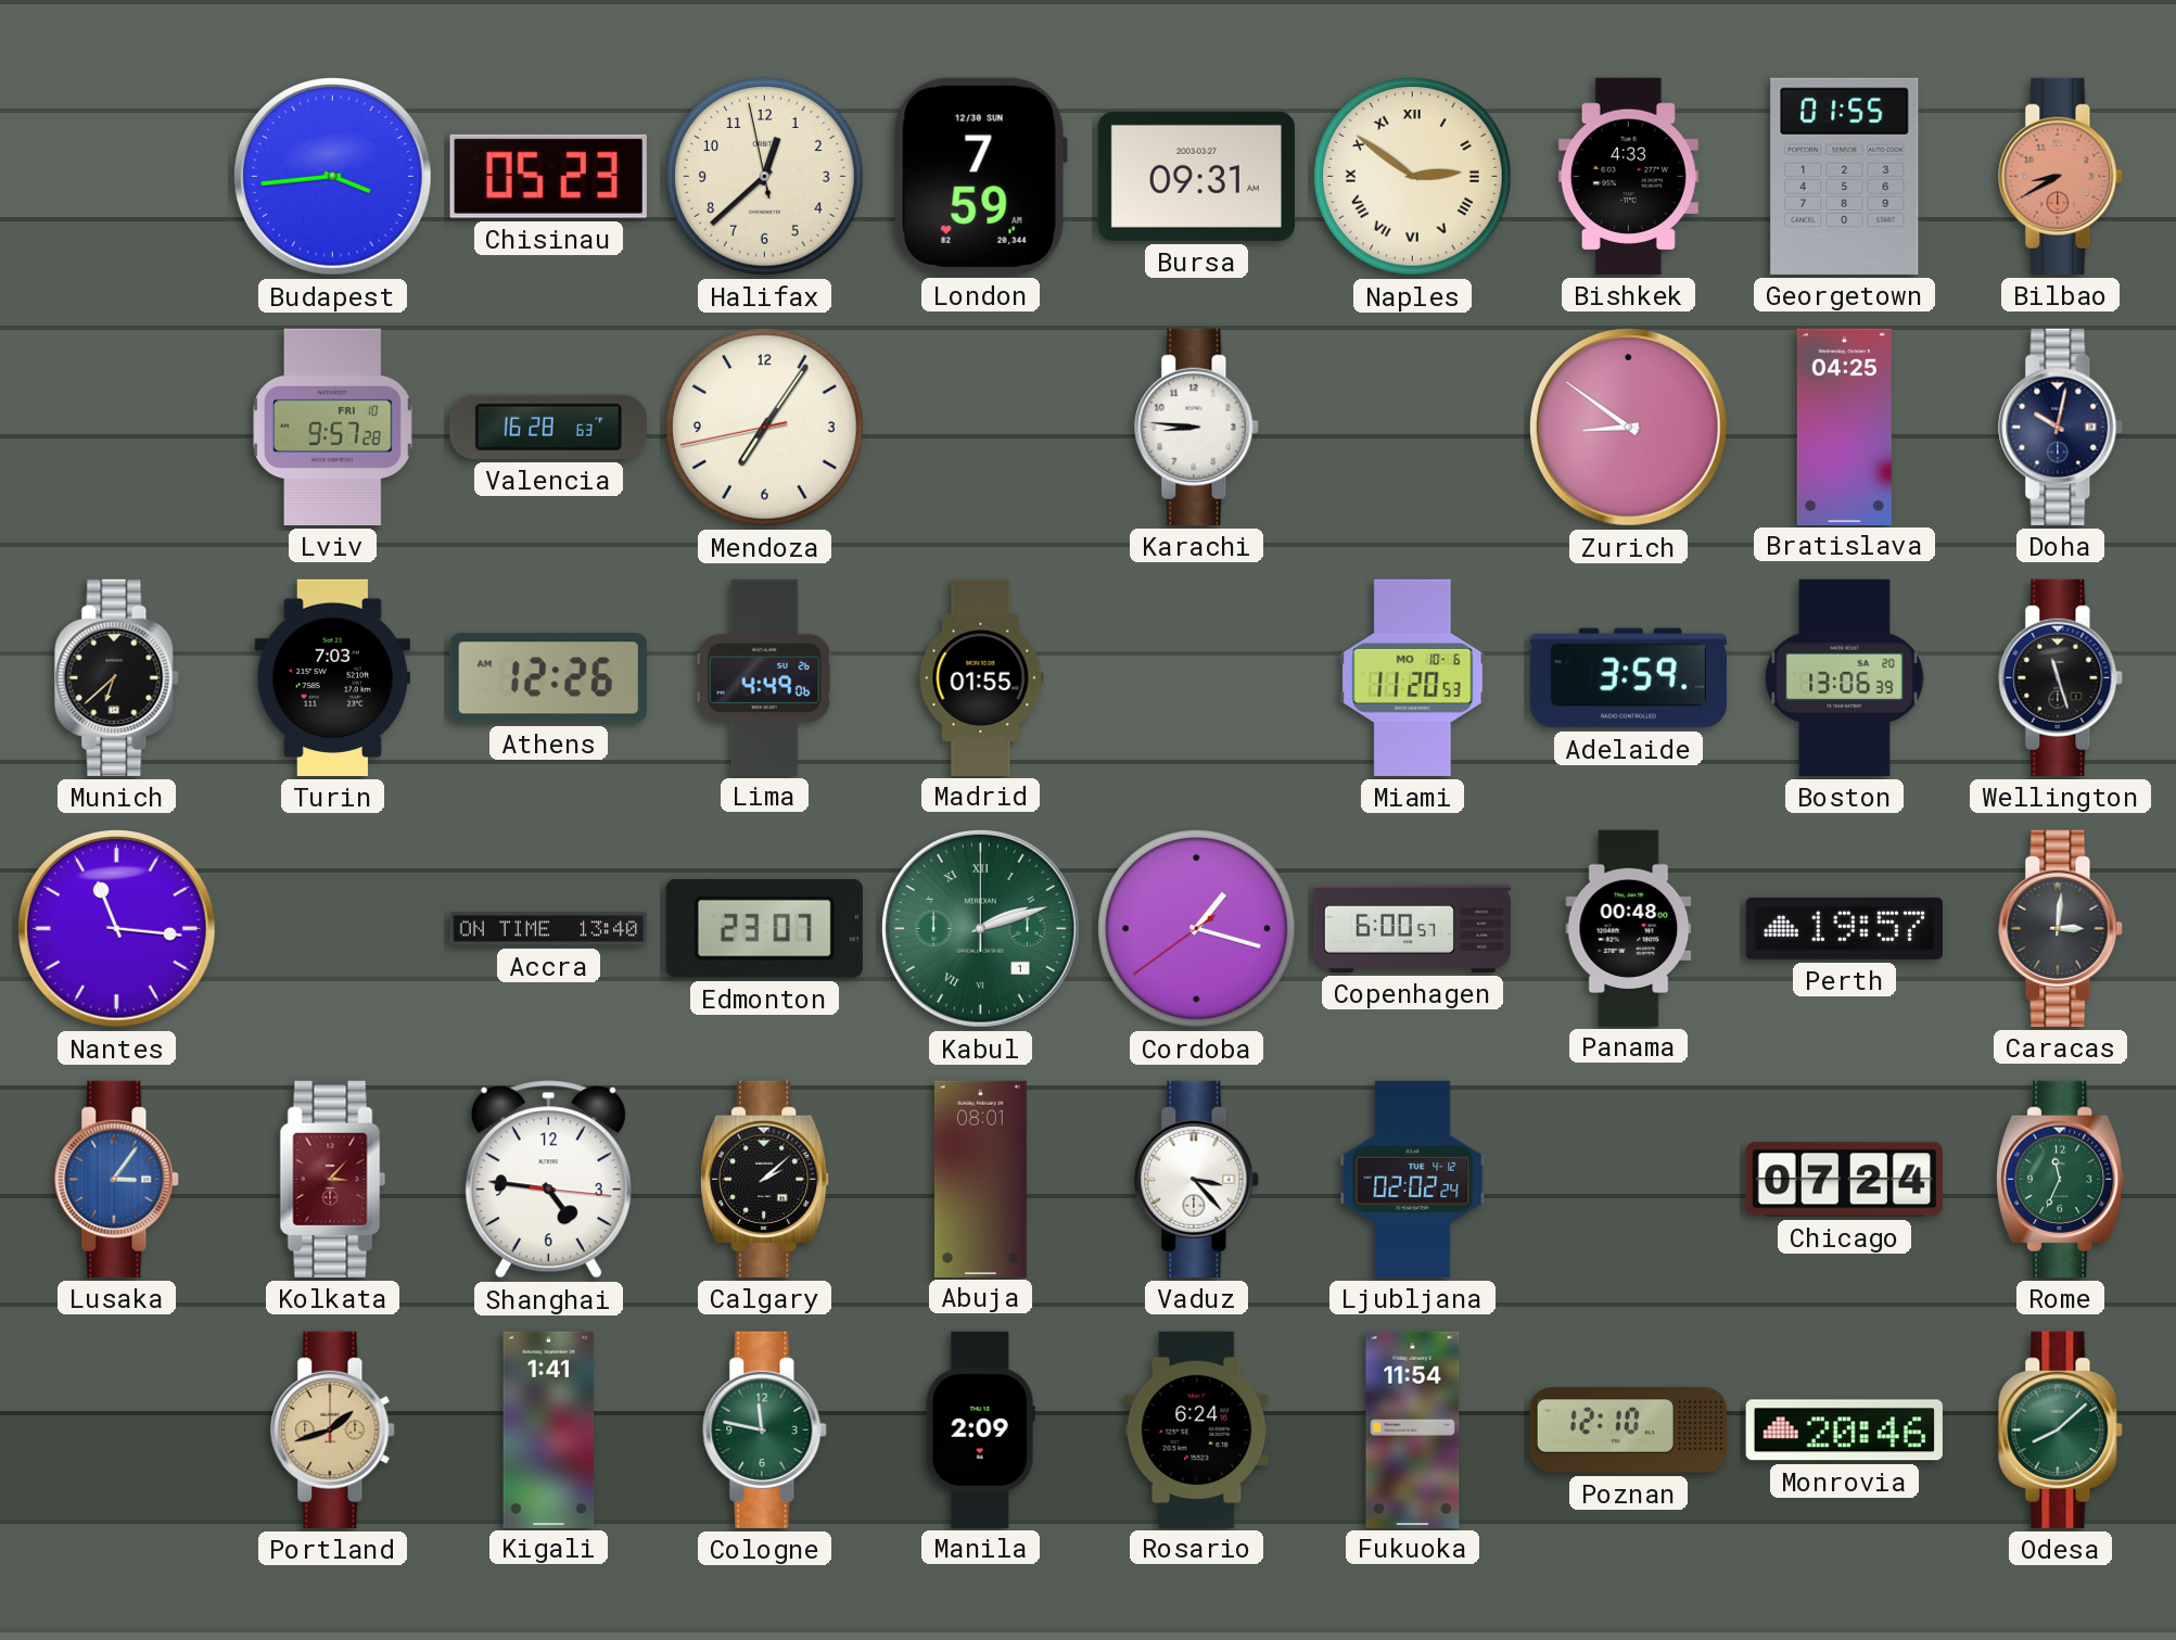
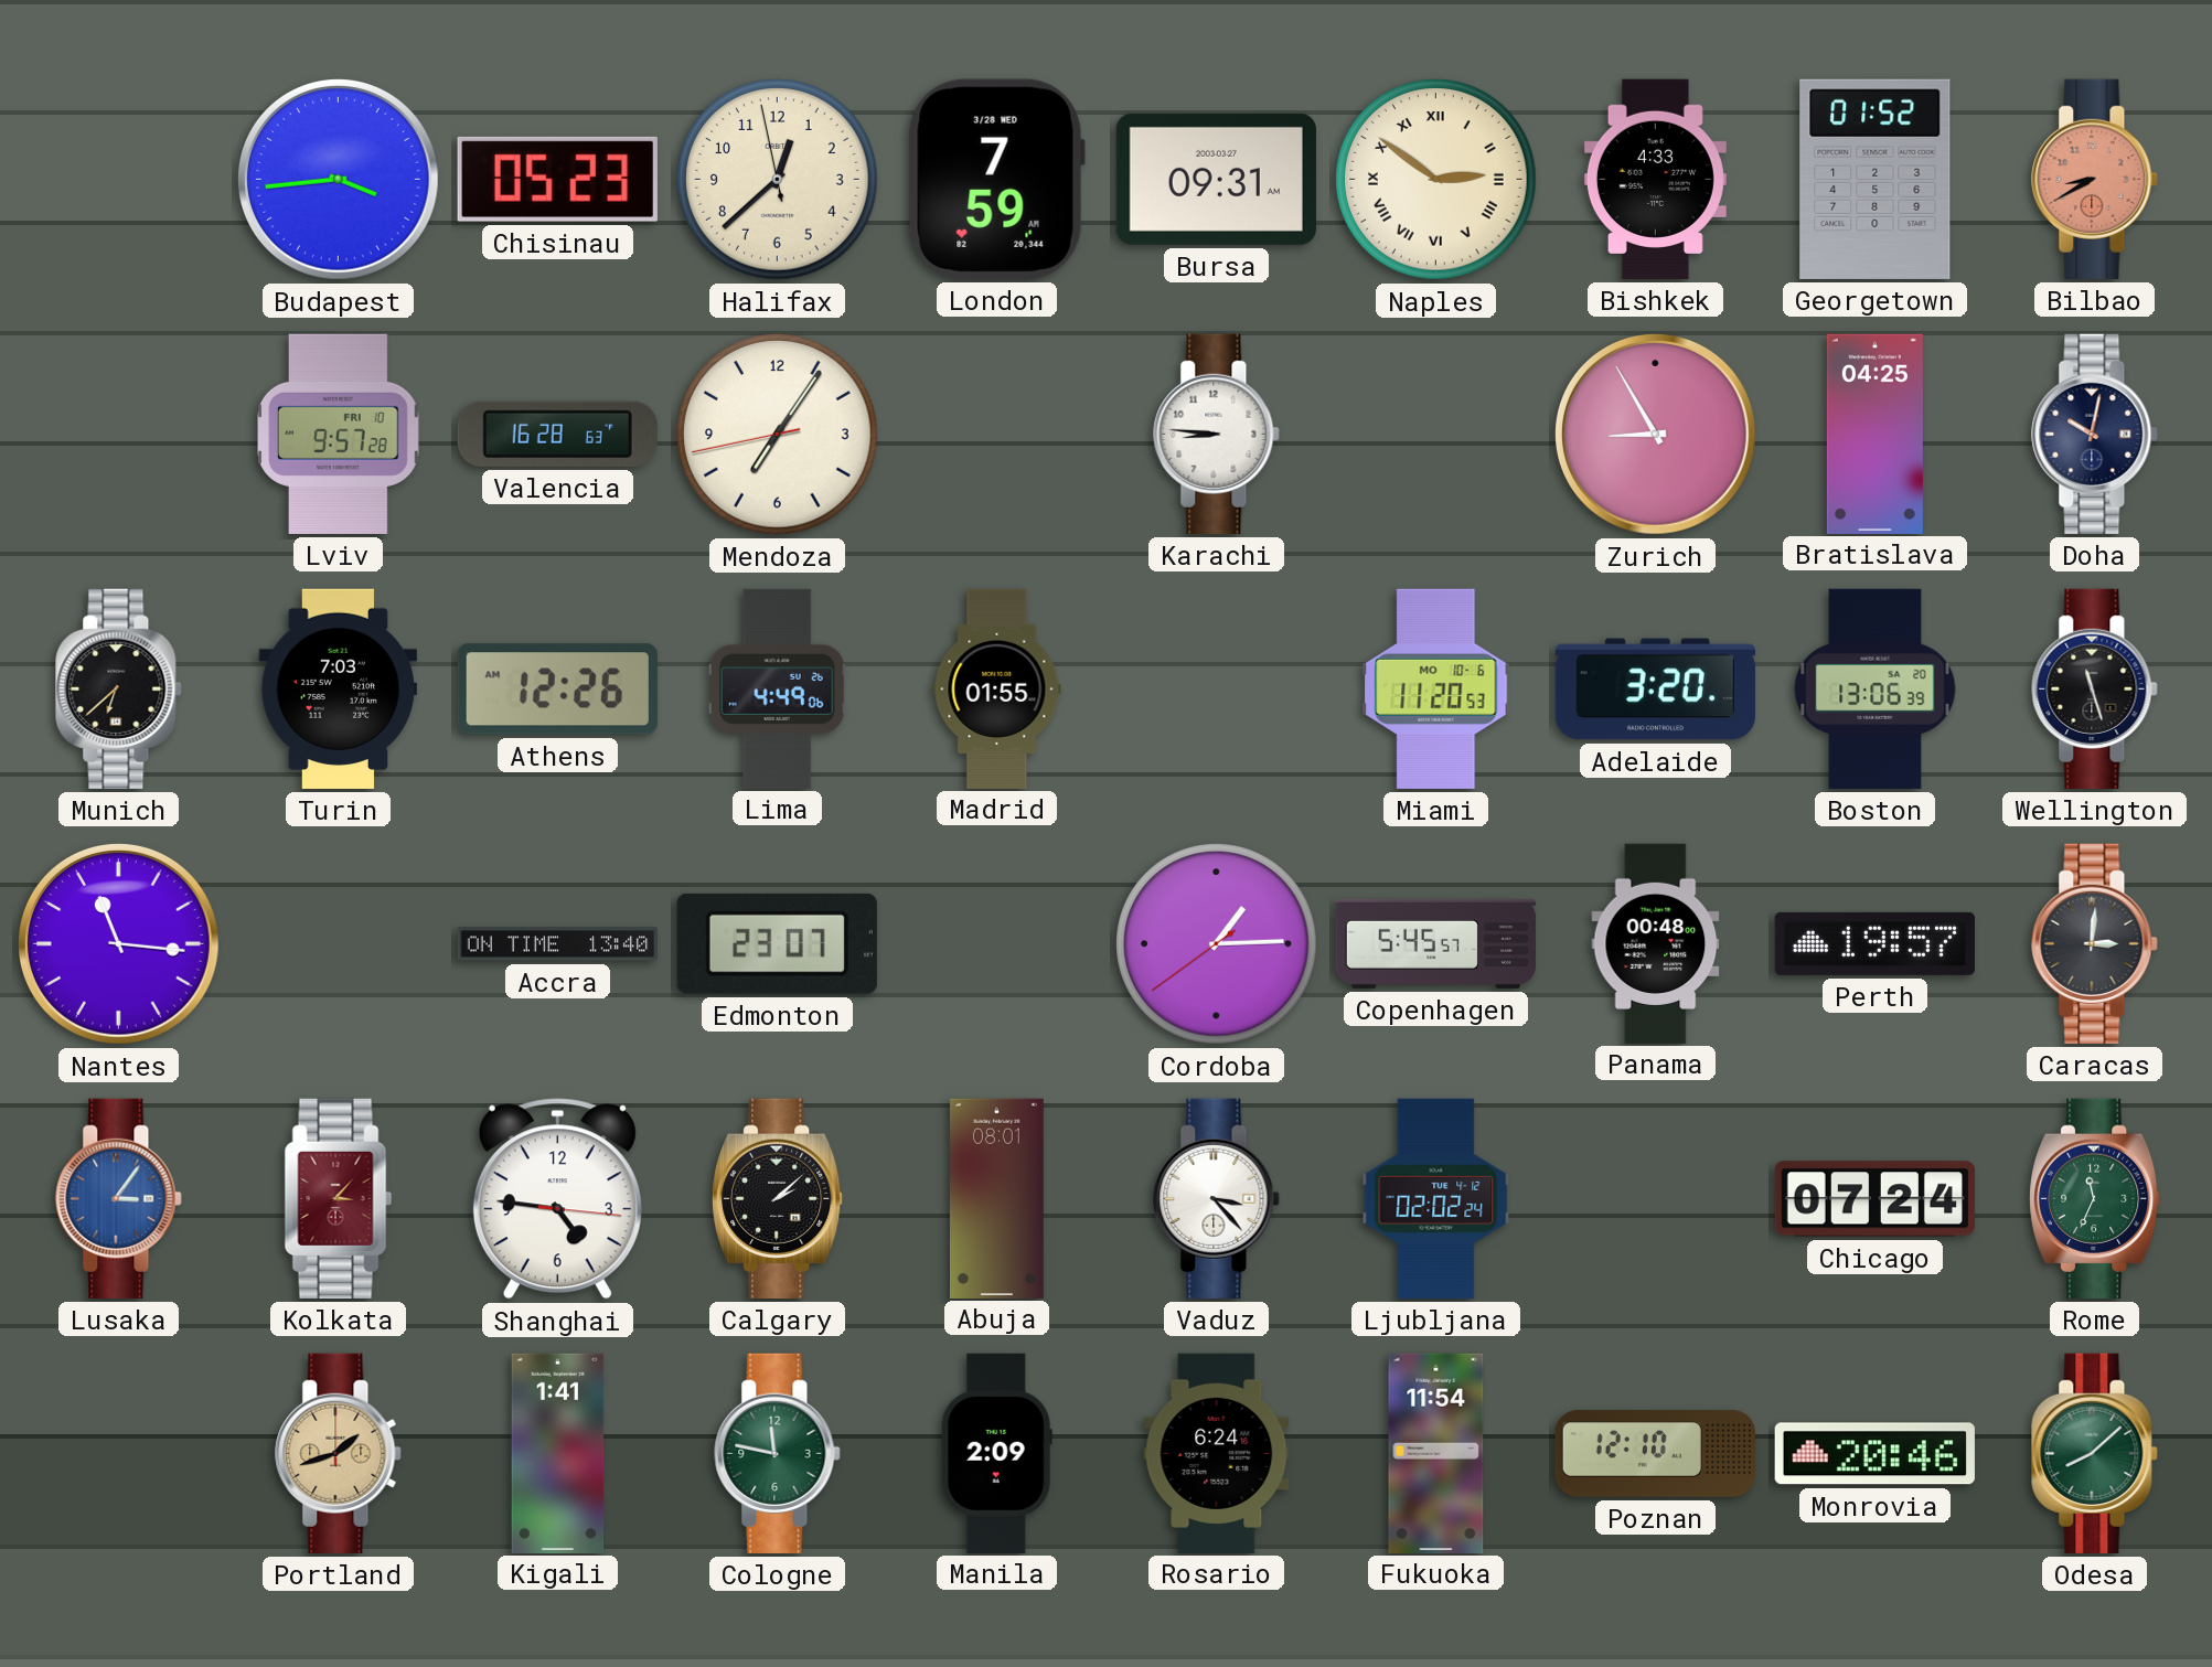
London date: 12/30 SUN -> 3/28 WED
Georgetown: 01:55 -> 01:52
Zurich: 8:51 -> 8:55
Adelaide: 3:59 -> 3:20
Kabul: 2:12 -> none
Cordoba: 1:17 -> 1:14
Copenhagen: 6:00 -> 5:45
